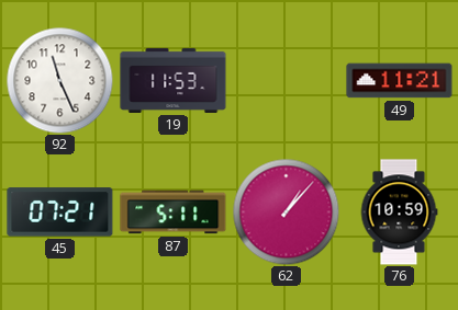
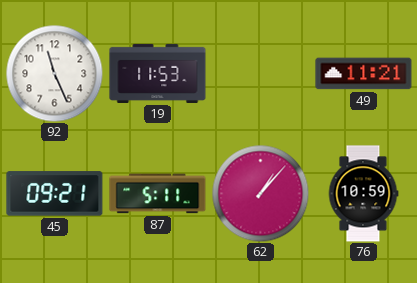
45: 07:21 -> 09:21
